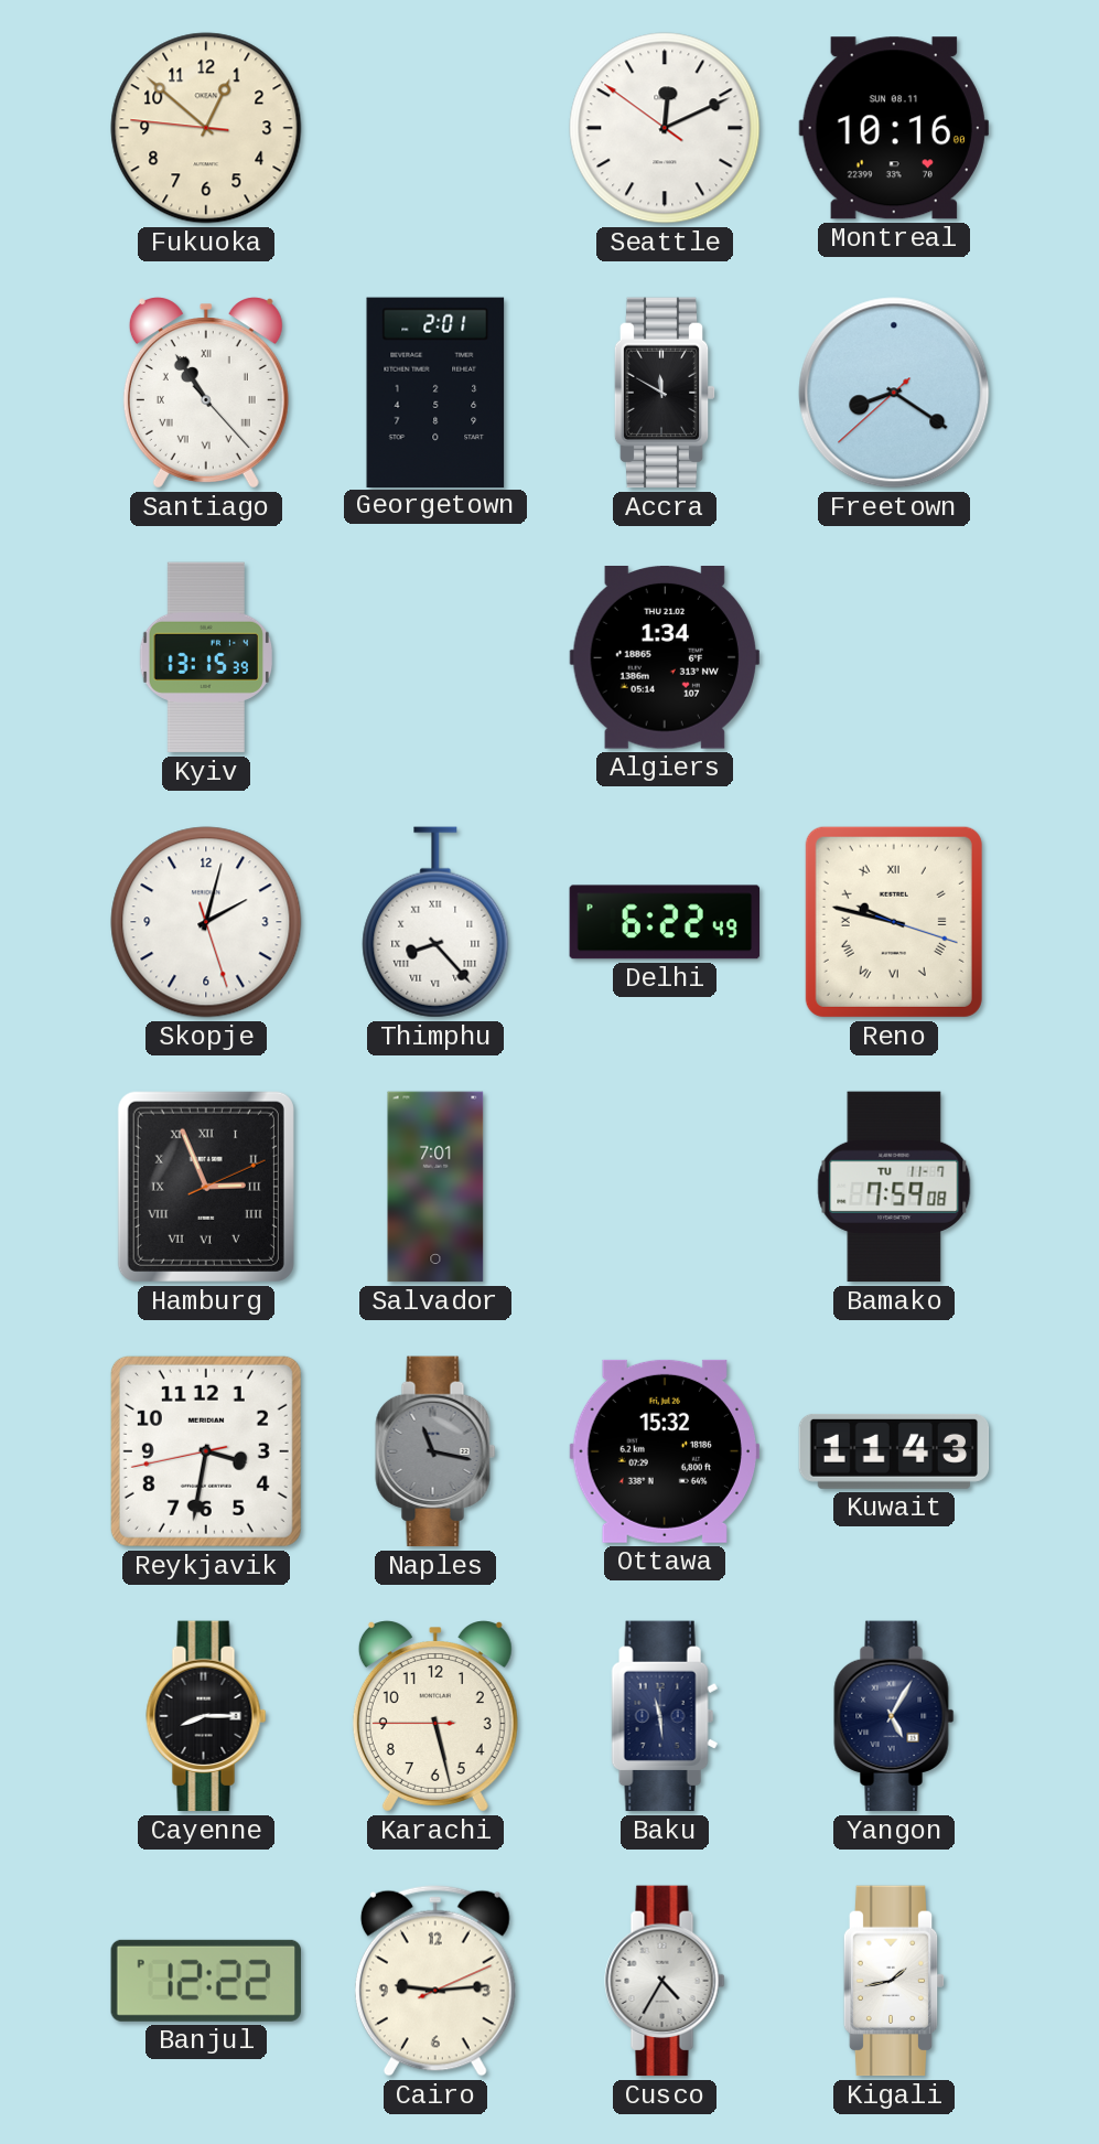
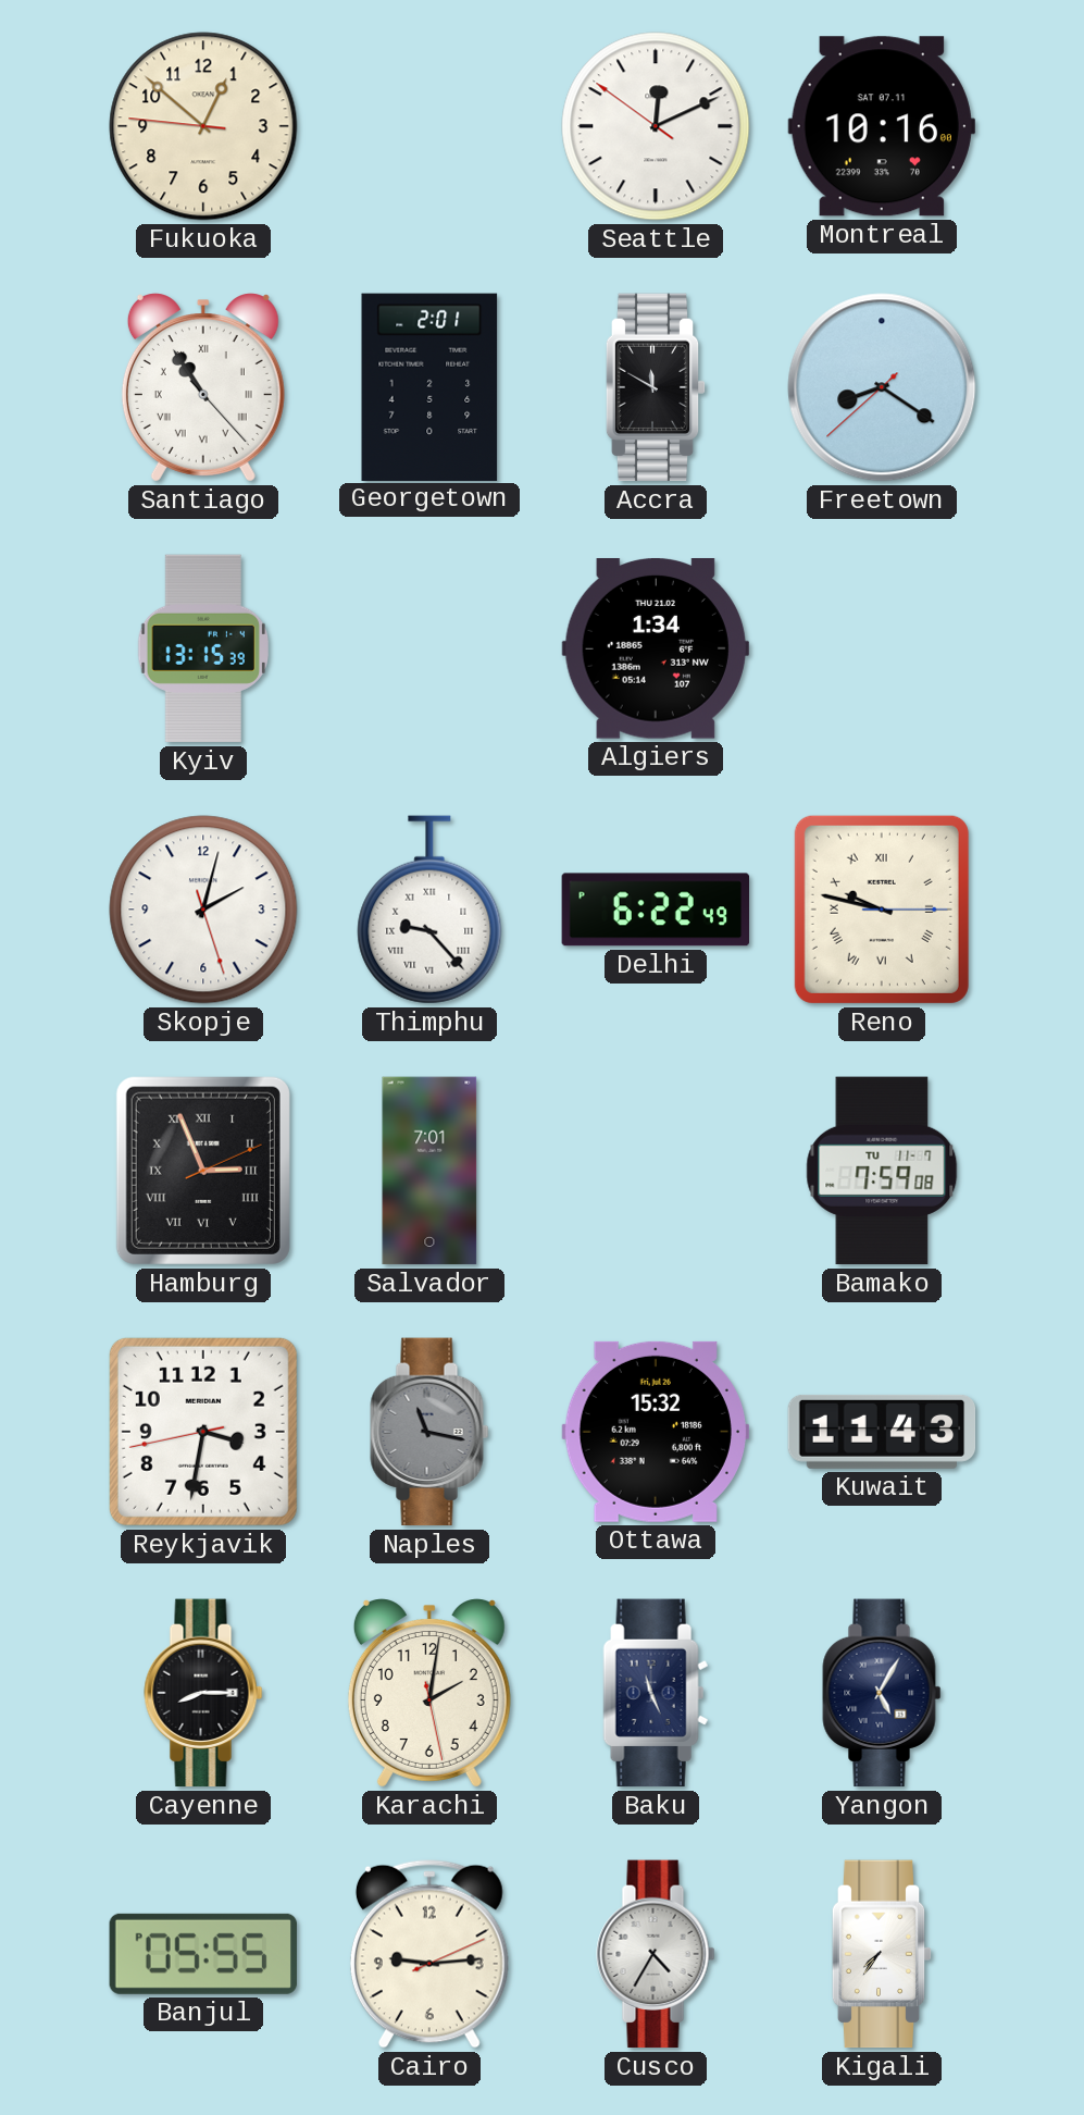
Montreal date: SUN 08.11 -> SAT 07.11
Thimphu: 8:23 -> 9:23
Reno: 9:47:18 -> 9:47:15
Karachi: 5:27 -> 2:01
Baku: 11:29 -> 11:26
Banjul: 12:22 -> 05:55
Kigali: 1:43 -> 7:36
